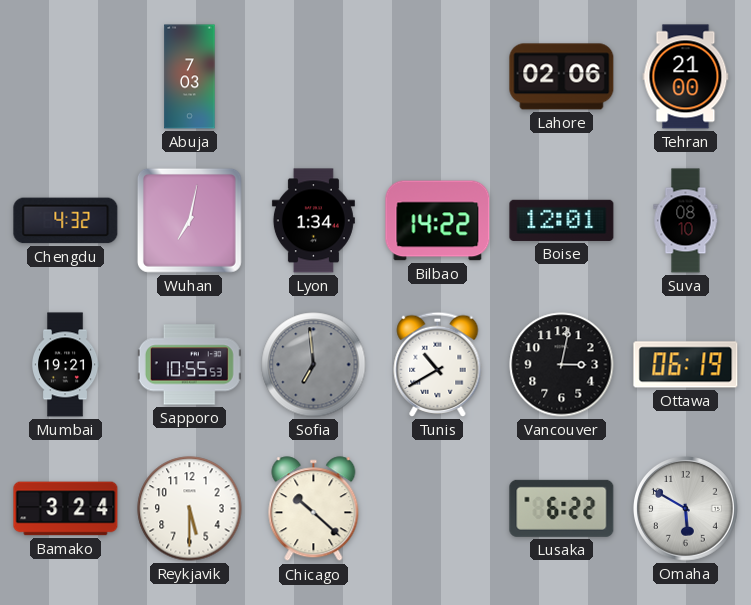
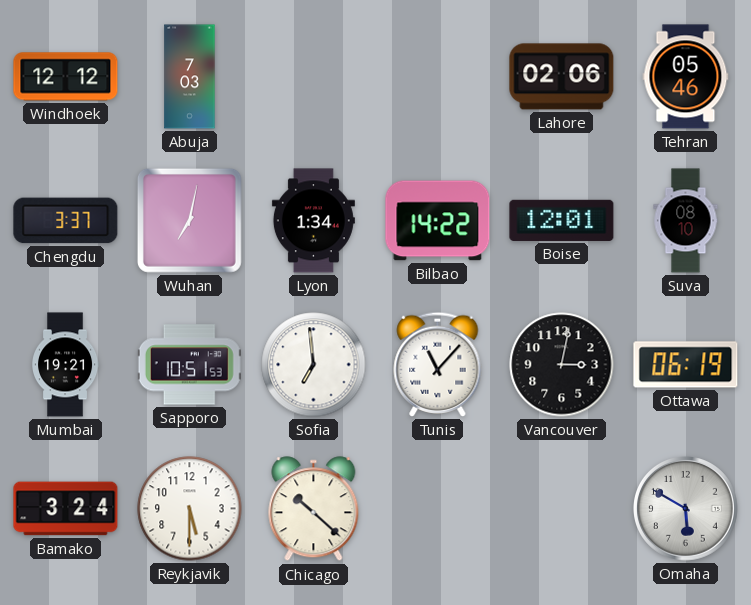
Windhoek: none -> 12:12
Tehran: 21:00 -> 05:46
Chengdu: 4:32 -> 3:37
Sapporo: 10:55 -> 10:51
Sofia dial: grey -> white
Tunis: 10:40 -> 11:07
Lusaka: 6:22 -> none
